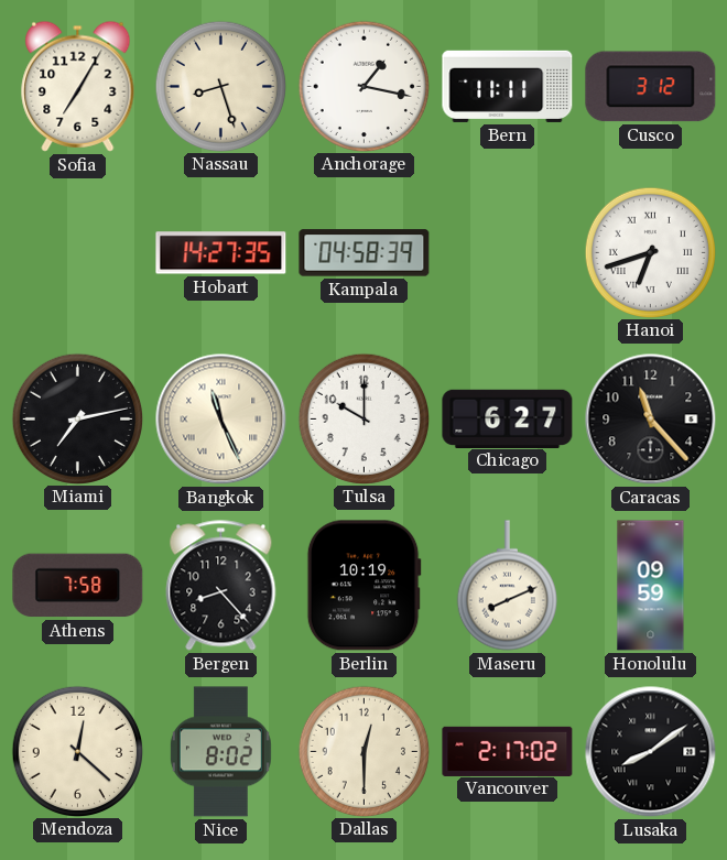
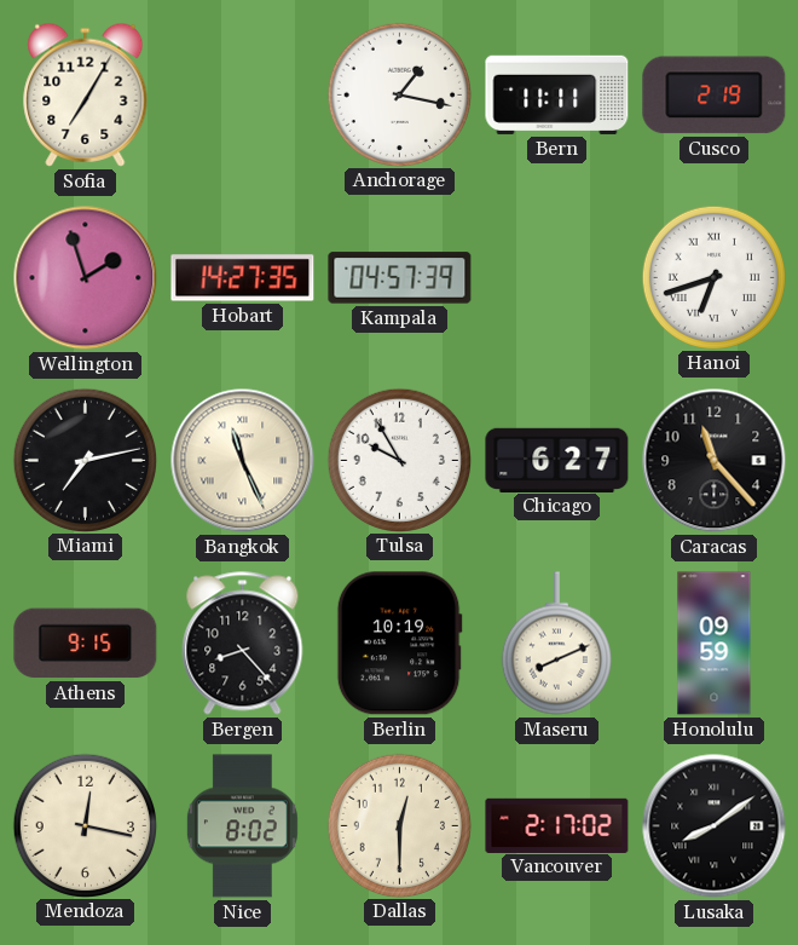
Nassau: 8:27 -> none
Cusco: 3:12 -> 2:19
Wellington: none -> 1:57
Kampala: 04:58 -> 04:57
Tulsa: 10:00 -> 9:55
Athens: 7:58 -> 9:15
Mendoza: 12:22 -> 12:17
